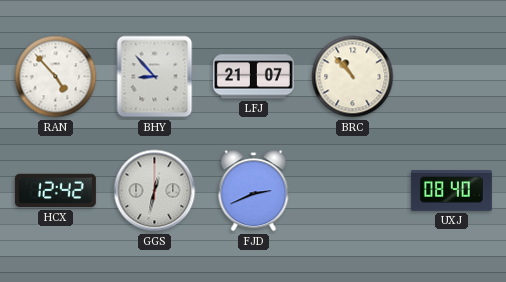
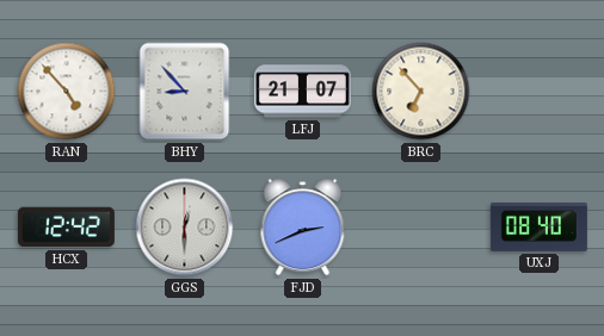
BRC: 10:53 -> 6:53
GGS: 12:32 -> 12:30
